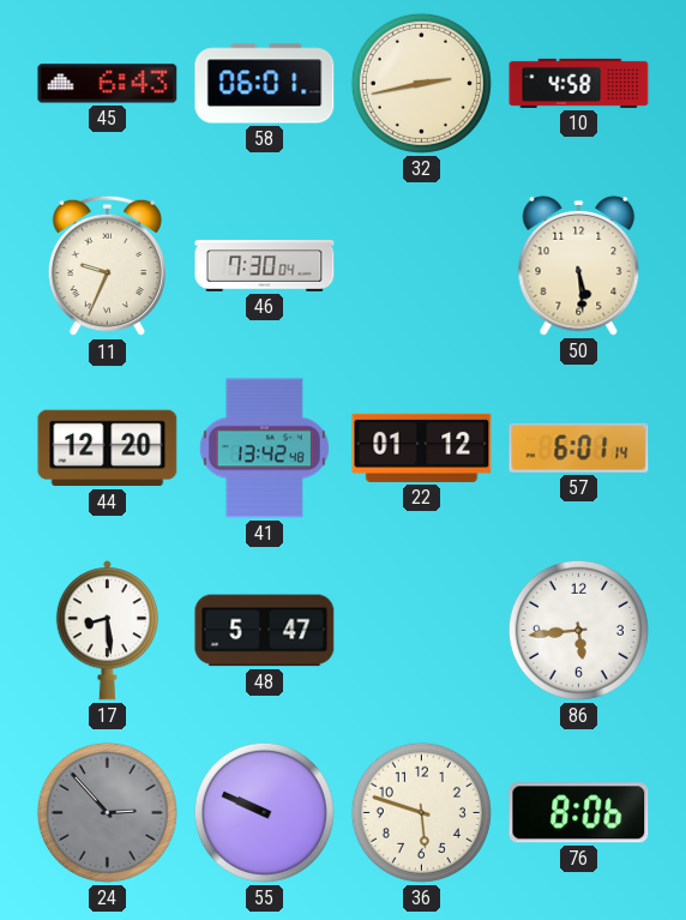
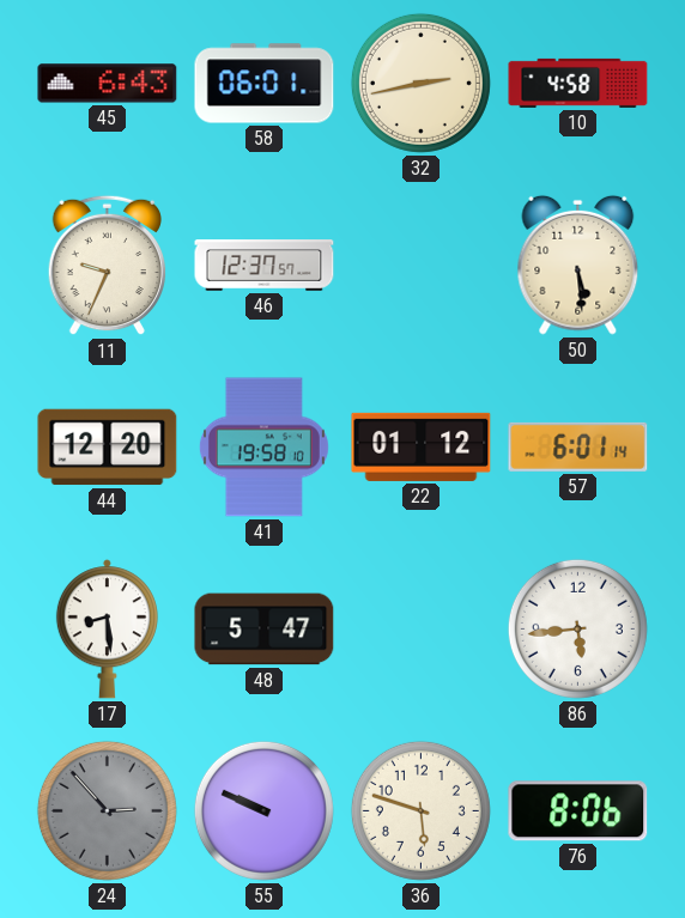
46: 7:30 -> 12:37
41: 13:42 -> 19:58
